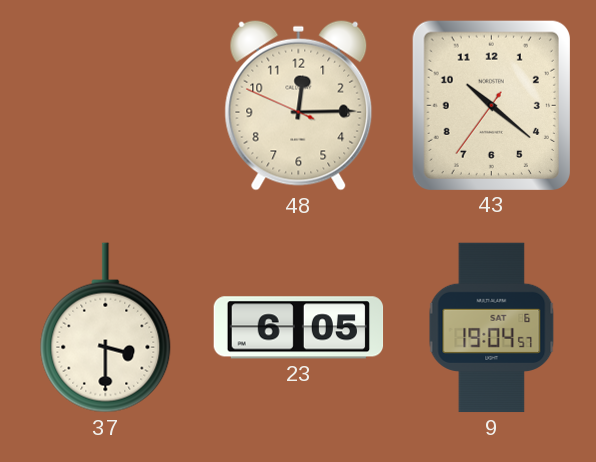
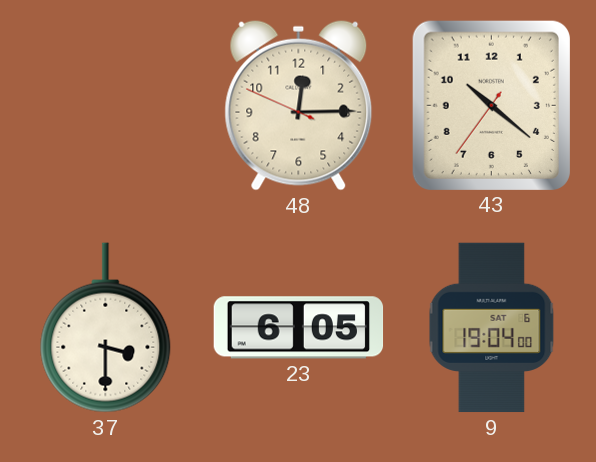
9: 19:04:57 -> 19:04:00
